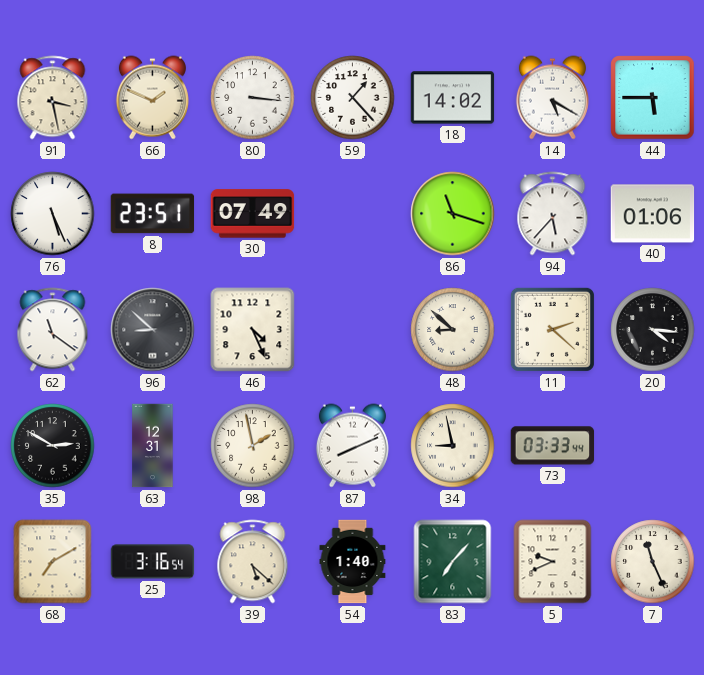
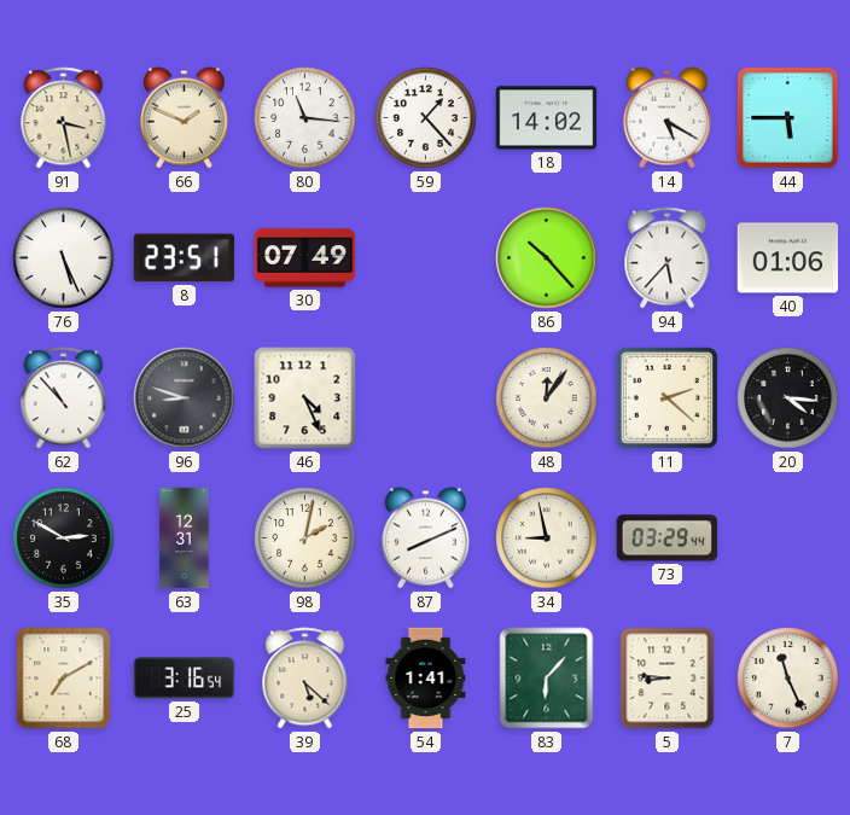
80: 3:16 -> 11:16
86: 11:18 -> 10:23
62: 11:21 -> 10:53
96: 8:52 -> 8:48
48: 8:52 -> 12:06
98: 1:58 -> 2:02
73: 03:33 -> 03:29
54: 1:40 -> 1:41
83: 7:07 -> 6:07
5: 9:41 -> 8:46
